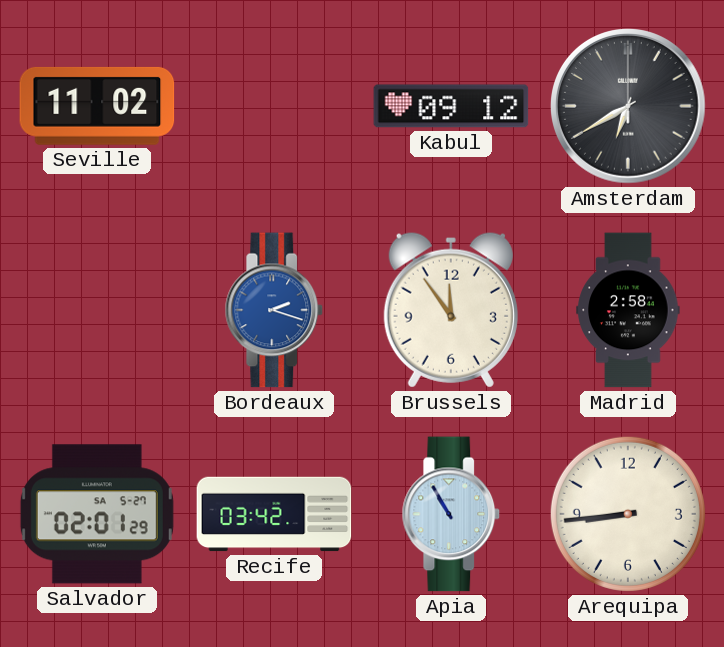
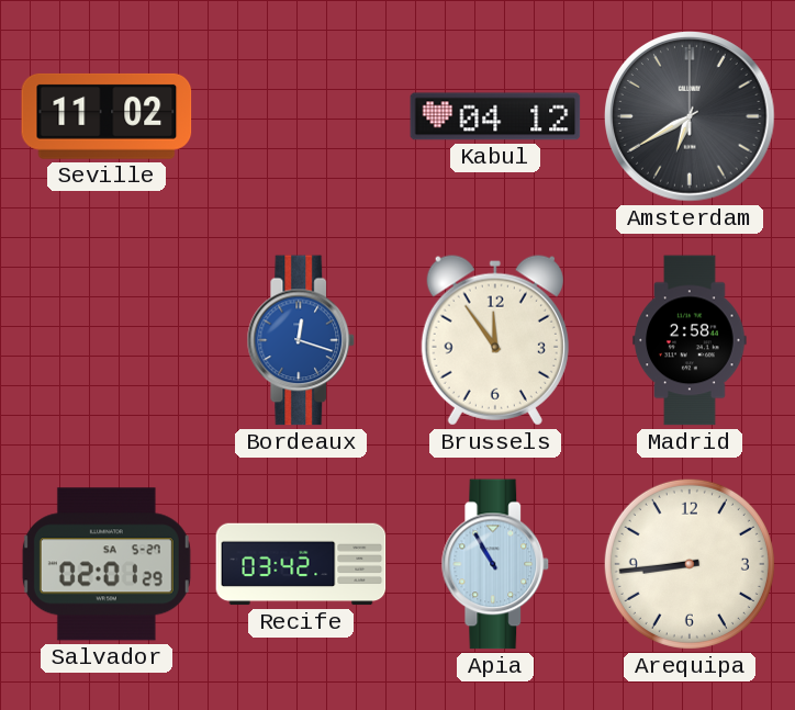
Kabul: 09:12 -> 04:12
Bordeaux: 2:18 -> 12:18
